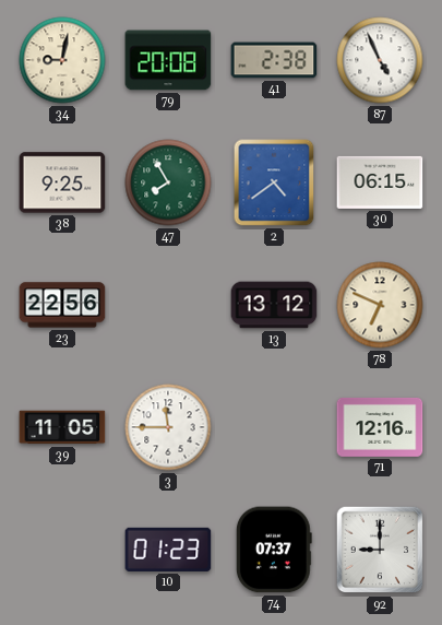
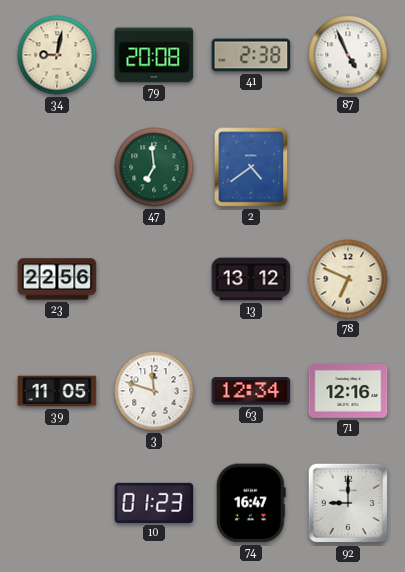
38: 9:25 -> none
47: 7:55 -> 6:59
30: 06:15 -> none
3: 11:45 -> 11:48
63: none -> 12:34
74: 07:37 -> 16:47
